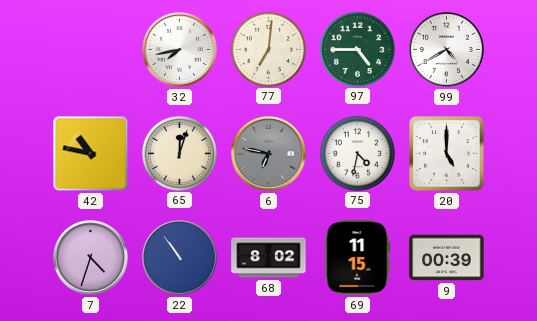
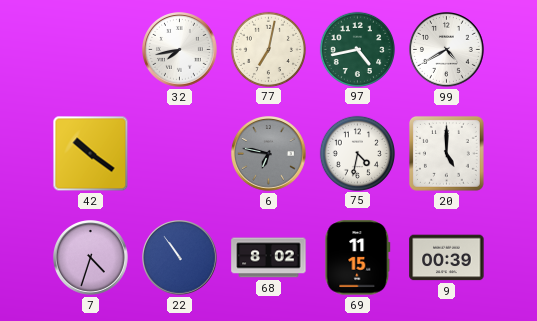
77: 7:01 -> 7:02
97: 4:45 -> 4:43
42: 10:47 -> 10:21
65: 12:03 -> none
